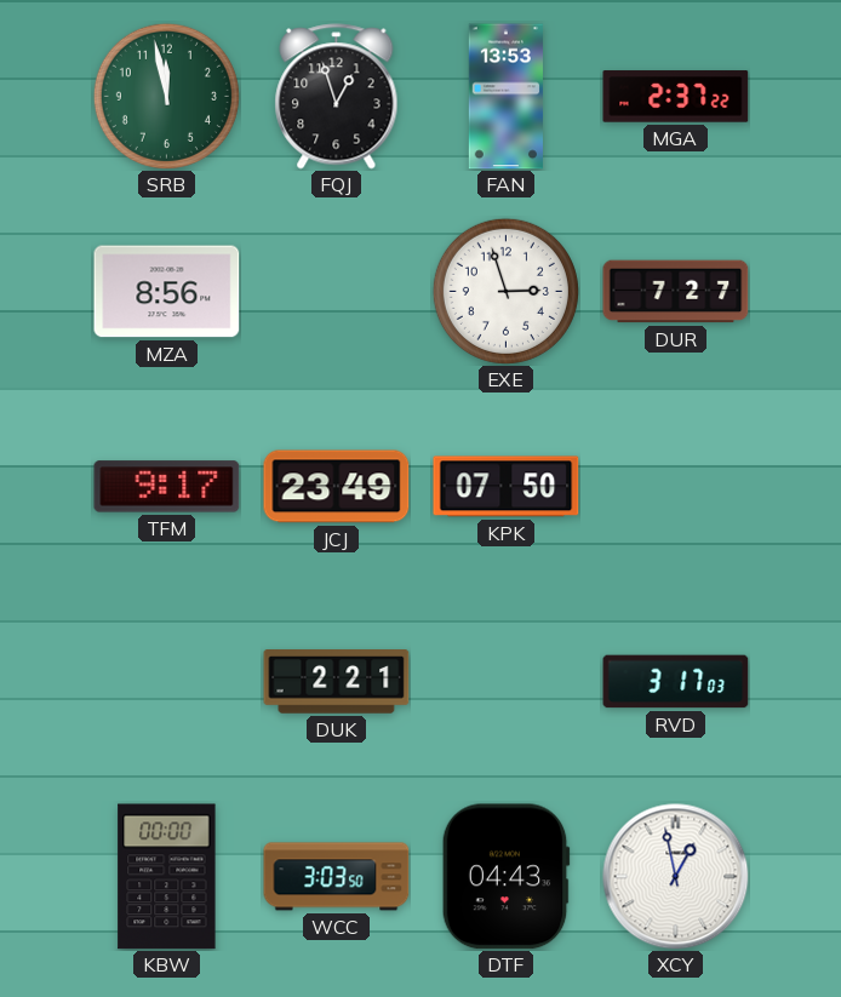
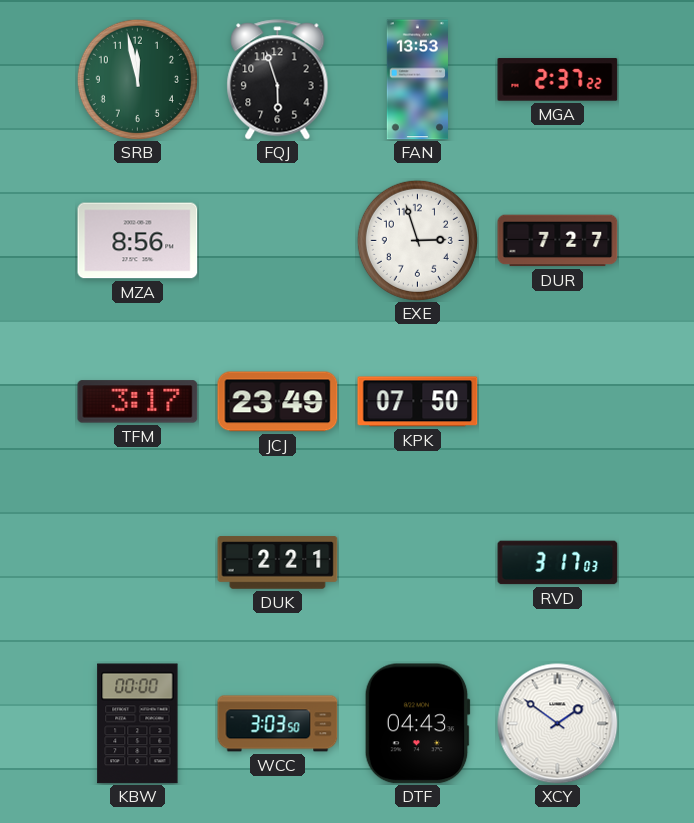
FQJ: 12:57 -> 5:57
TFM: 9:17 -> 3:17
XCY: 12:58 -> 1:51
